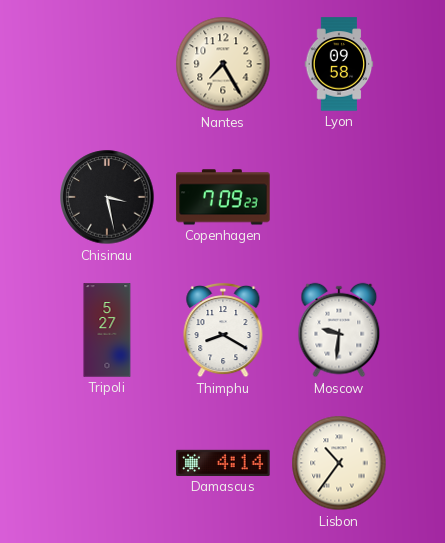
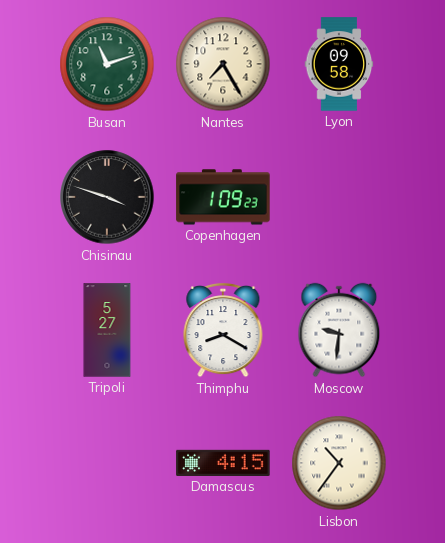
Busan: none -> 11:12
Chisinau: 3:28 -> 3:48
Copenhagen: 7:09 -> 1:09
Damascus: 4:14 -> 4:15
